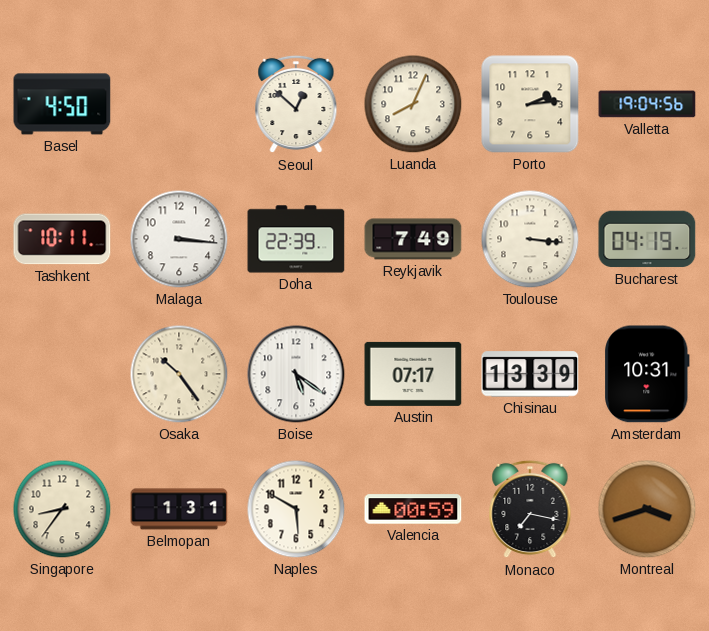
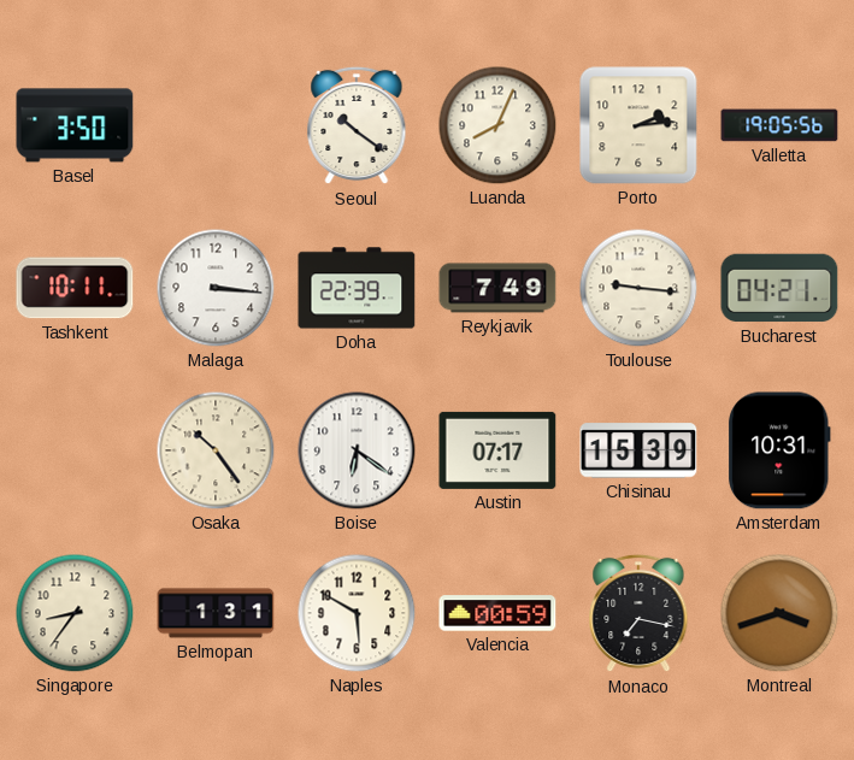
Basel: 4:50 -> 3:50
Seoul: 12:52 -> 10:21
Valletta: 19:04 -> 19:05
Toulouse: 3:16 -> 9:16
Bucharest: 04:19 -> 04:21
Boise: 5:21 -> 6:21
Chisinau: 13:39 -> 15:39
